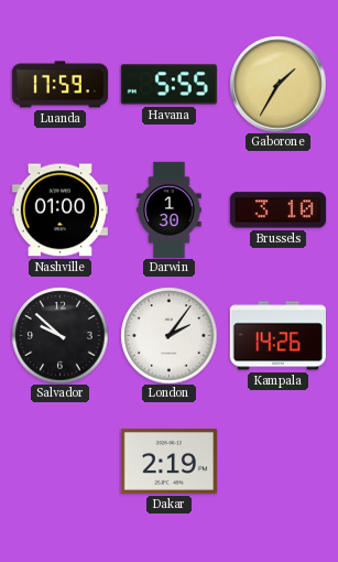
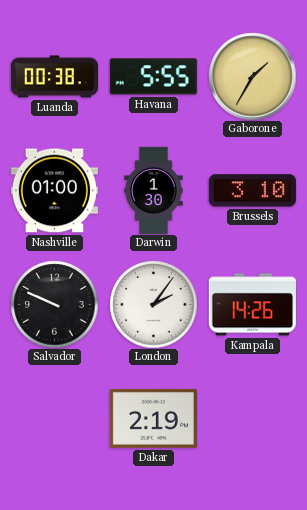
Luanda: 17:59 -> 00:38
Salvador: 9:52 -> 9:49
